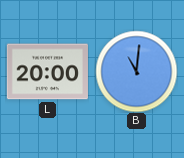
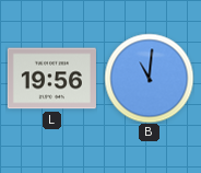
L: 20:00 -> 19:56
